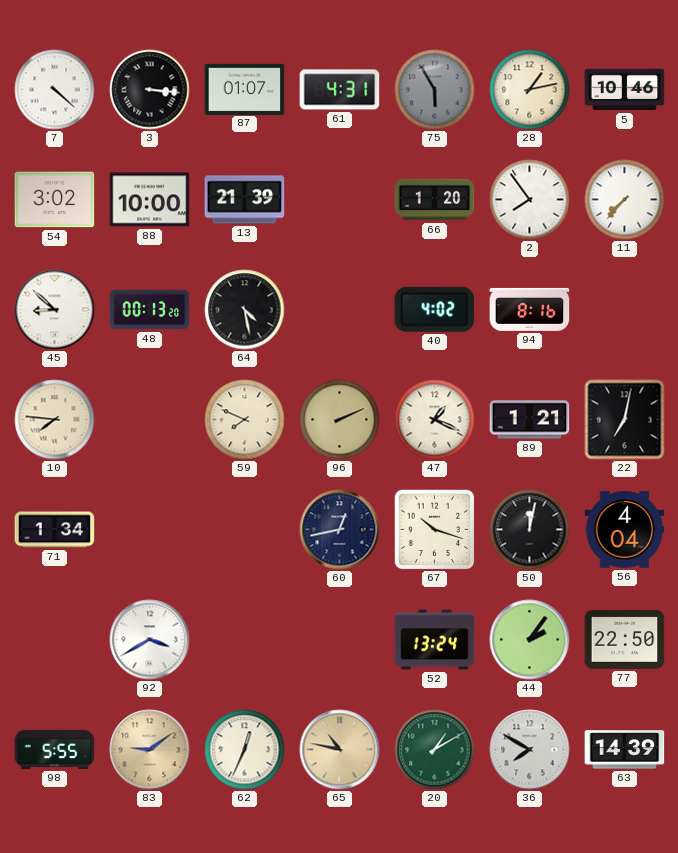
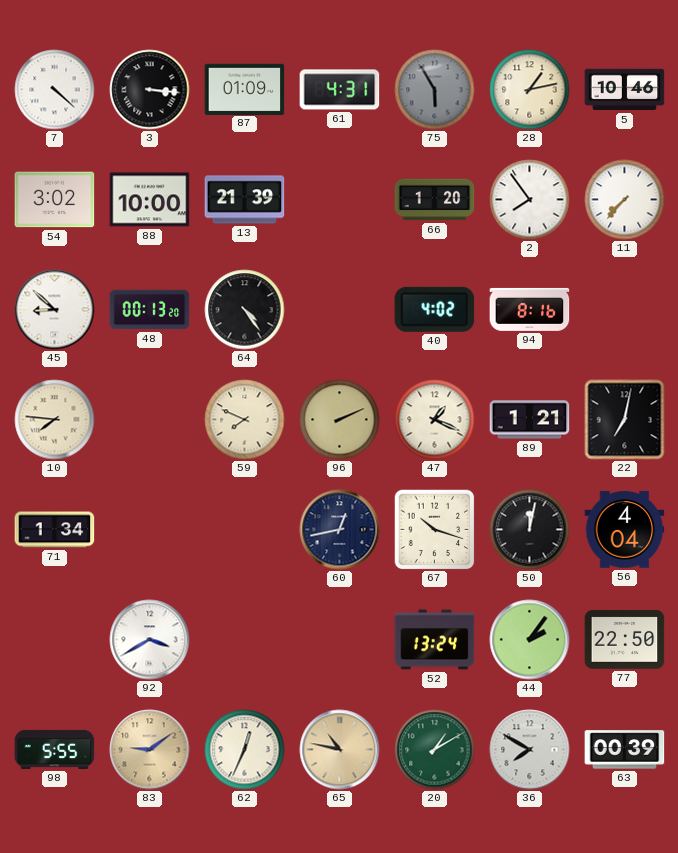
87: 01:07 -> 01:09
64: 4:28 -> 4:24
63: 14:39 -> 00:39
